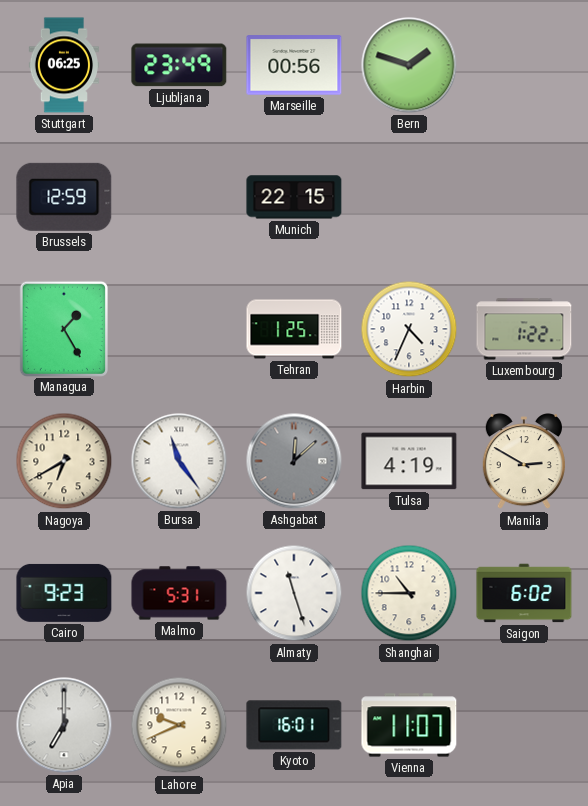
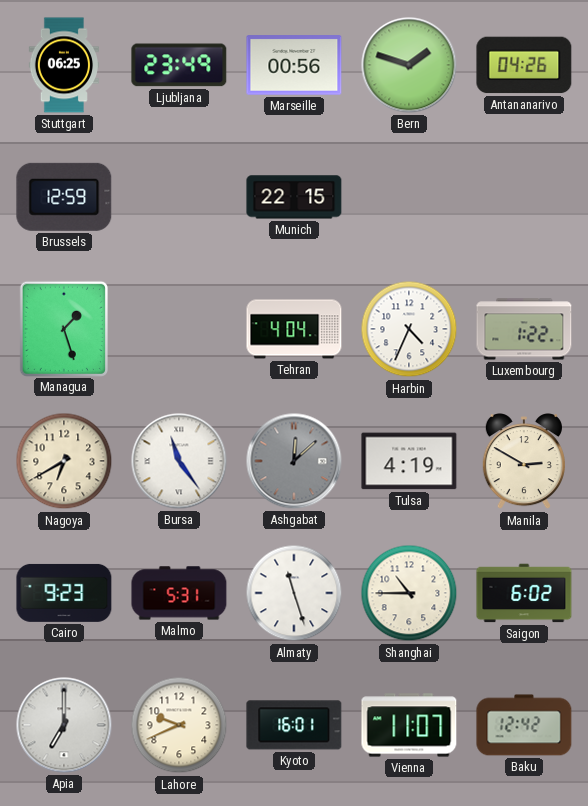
Antananarivo: none -> 04:26
Managua: 1:25 -> 1:27
Tehran: 1:25 -> 4:04
Baku: none -> 12:42
